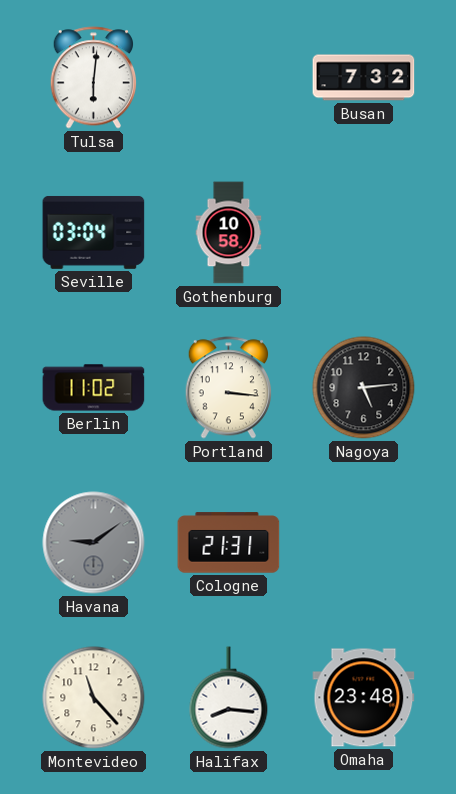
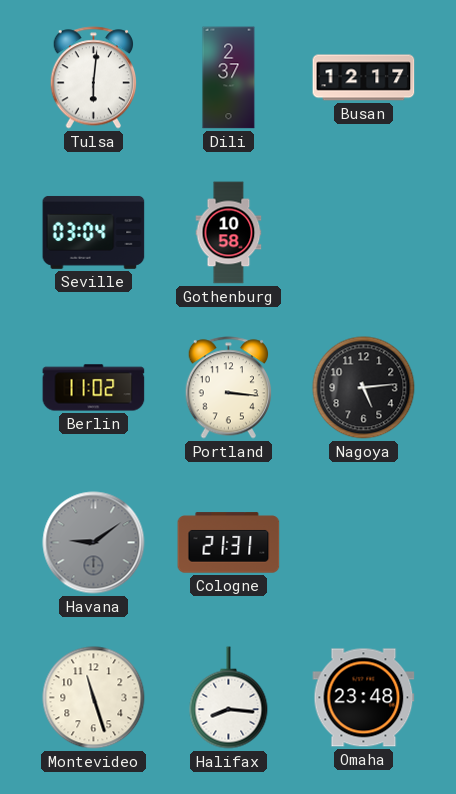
Dili: none -> 2:37
Busan: 7:32 -> 12:17
Montevideo: 11:23 -> 11:27
